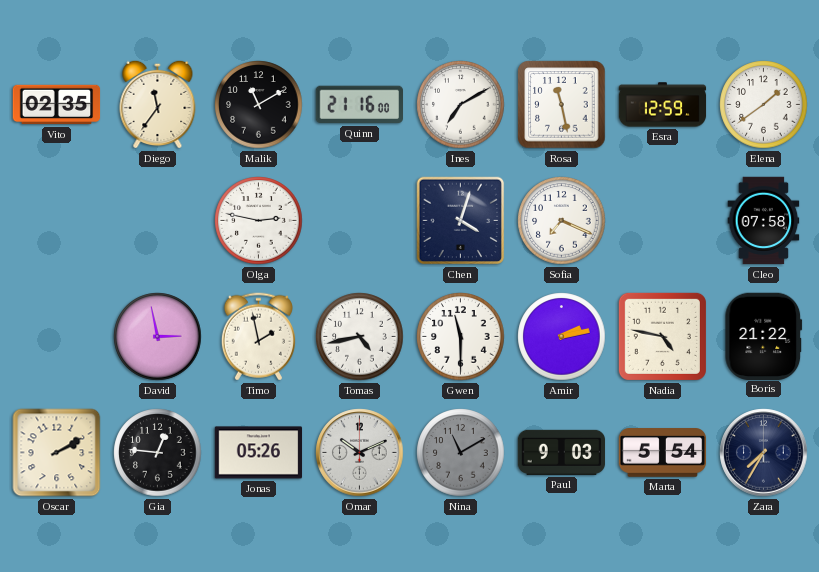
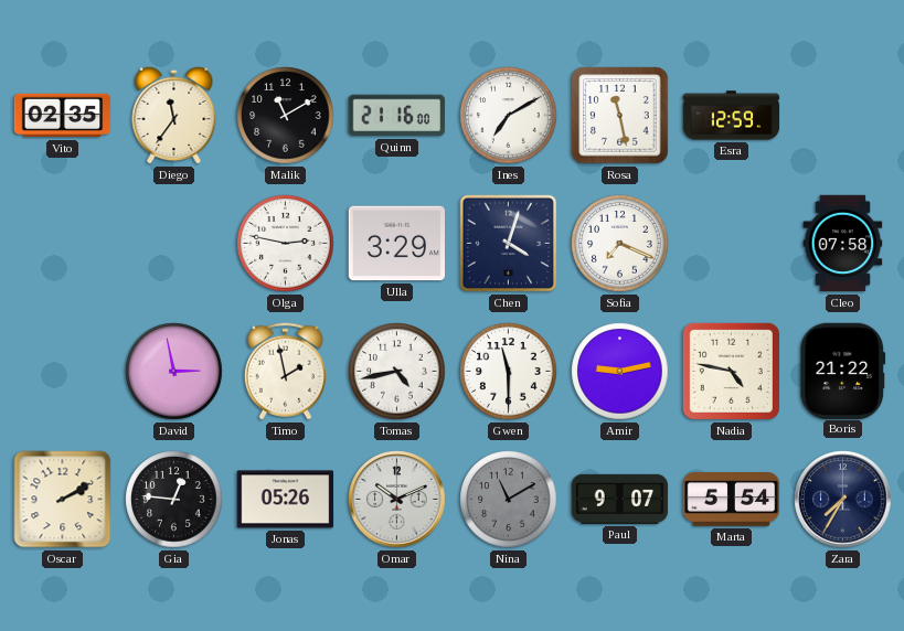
Elena: 1:39 -> none
Ulla: none -> 3:29
Amir: 2:13 -> 9:13
Paul: 9:03 -> 9:07
